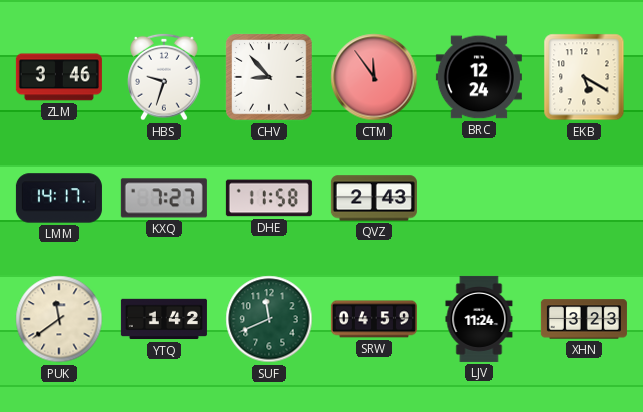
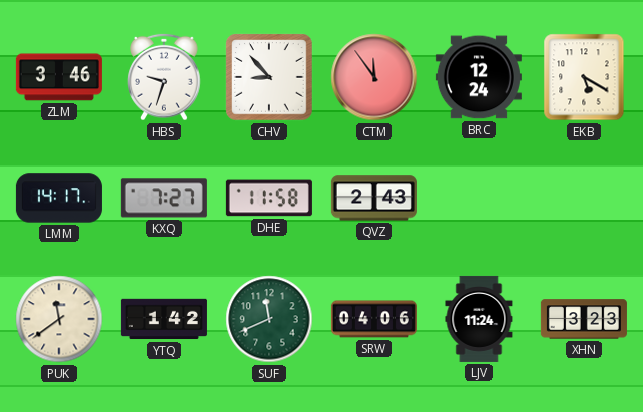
SRW: 04:59 -> 04:06
